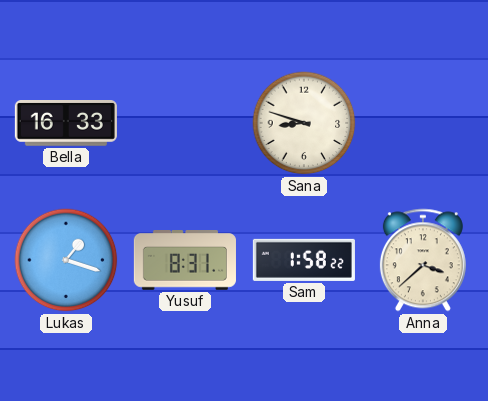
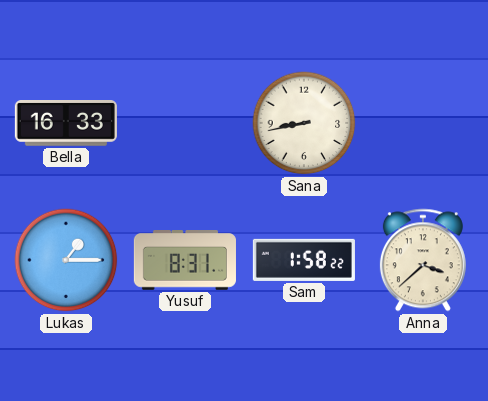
Sana: 8:48 -> 8:43
Lukas: 1:18 -> 1:15
